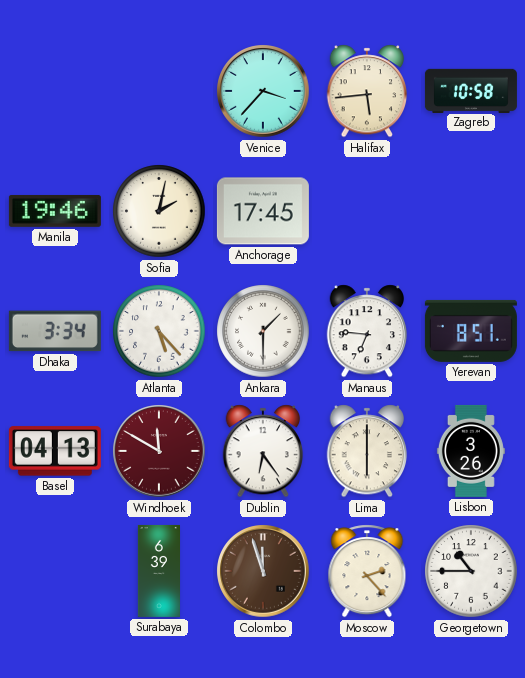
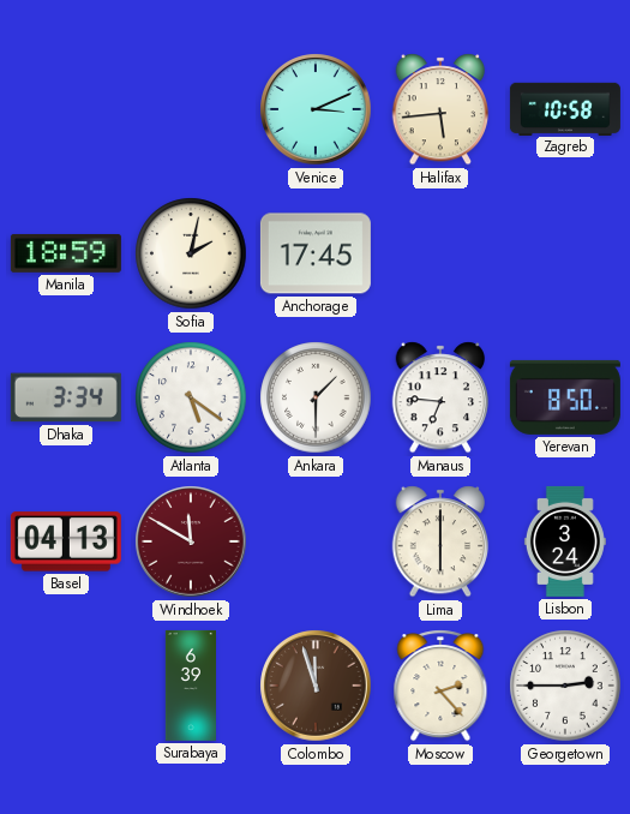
Venice: 3:37 -> 3:11
Manila: 19:46 -> 18:59
Atlanta: 5:23 -> 5:21
Yerevan: 8:51 -> 8:50
Dublin: 6:24 -> none
Lisbon: 3:26 -> 3:24
Georgetown: 10:45 -> 2:45
